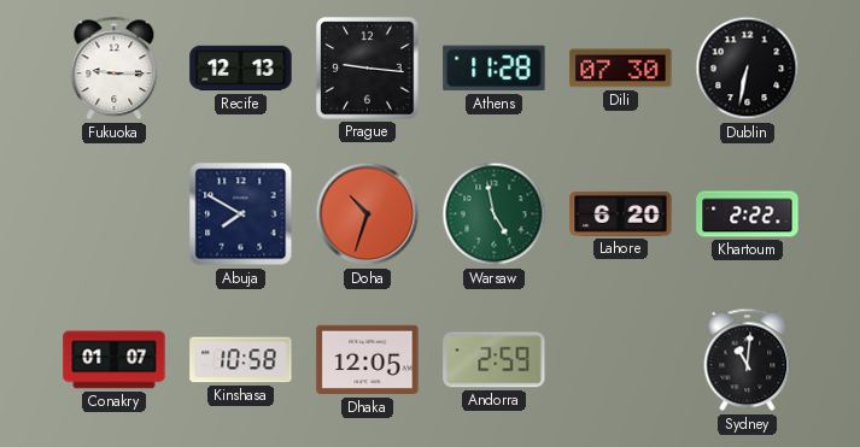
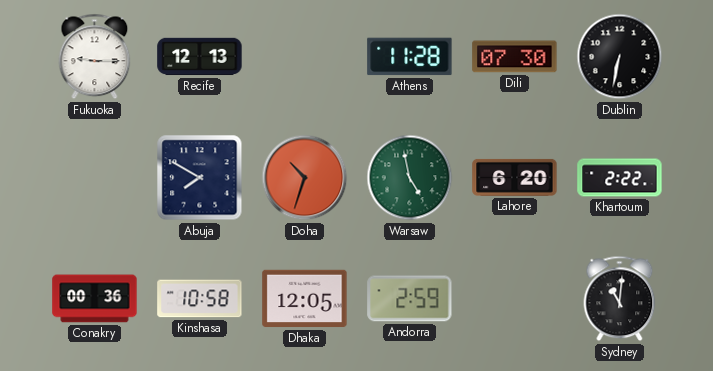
Prague: 9:16 -> none
Conakry: 01:07 -> 00:36
